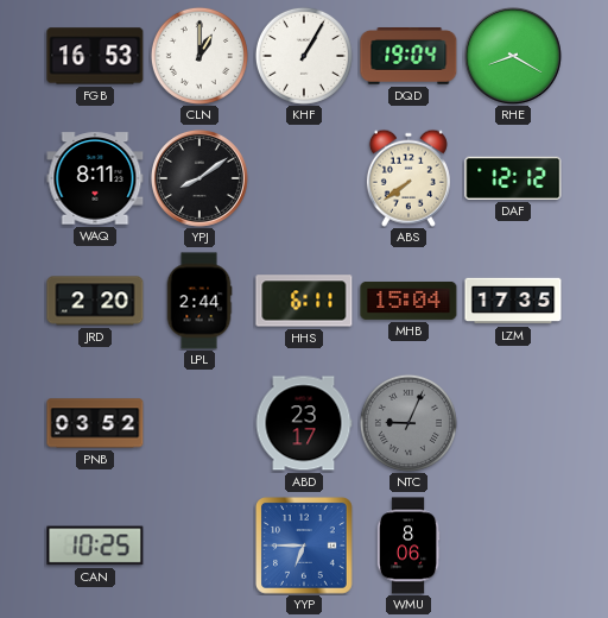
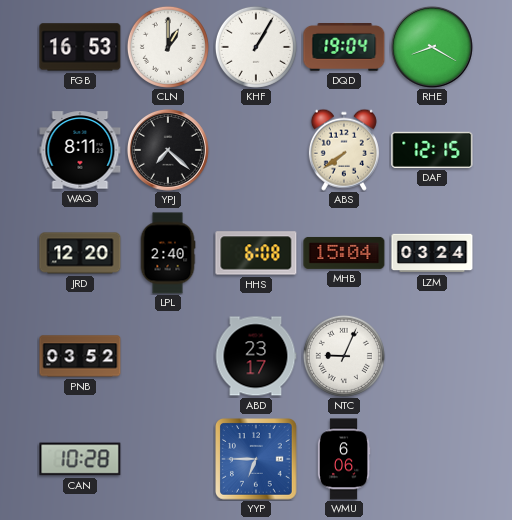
YPJ: 8:09 -> 7:22
DAF: 12:12 -> 12:15
JRD: 2:20 -> 12:20
LPL: 2:44 -> 2:40
HHS: 6:11 -> 6:08
LZM: 17:35 -> 03:24
NTC dial: grey -> white
CAN: 10:25 -> 10:28
WMU: 8:06 -> 6:06
